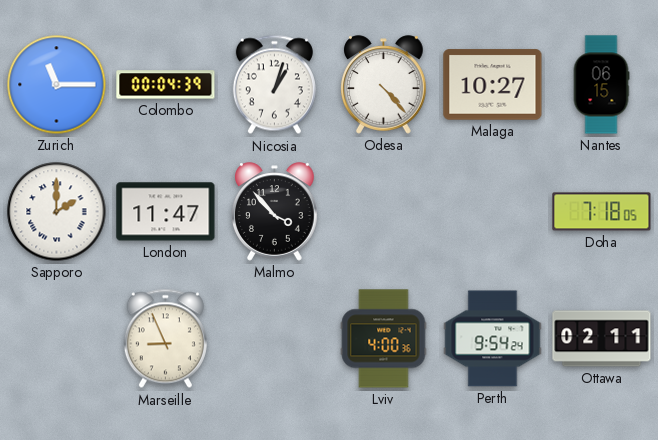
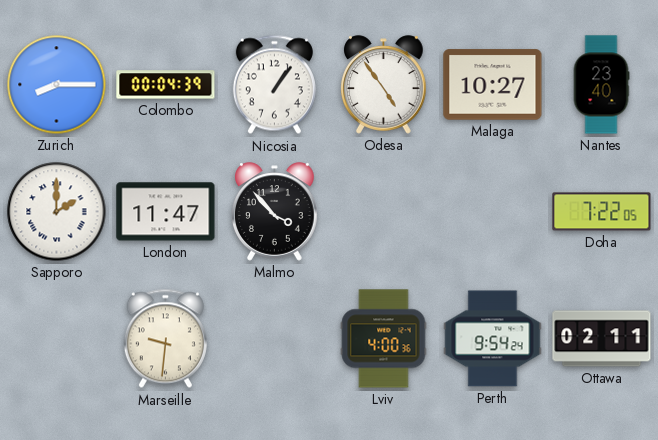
Zurich: 11:15 -> 8:15
Nicosia: 1:03 -> 1:06
Odesa: 4:23 -> 4:54
Nantes: 06:15 -> 23:40
Doha: 7:18 -> 7:22
Marseille: 8:56 -> 9:31
